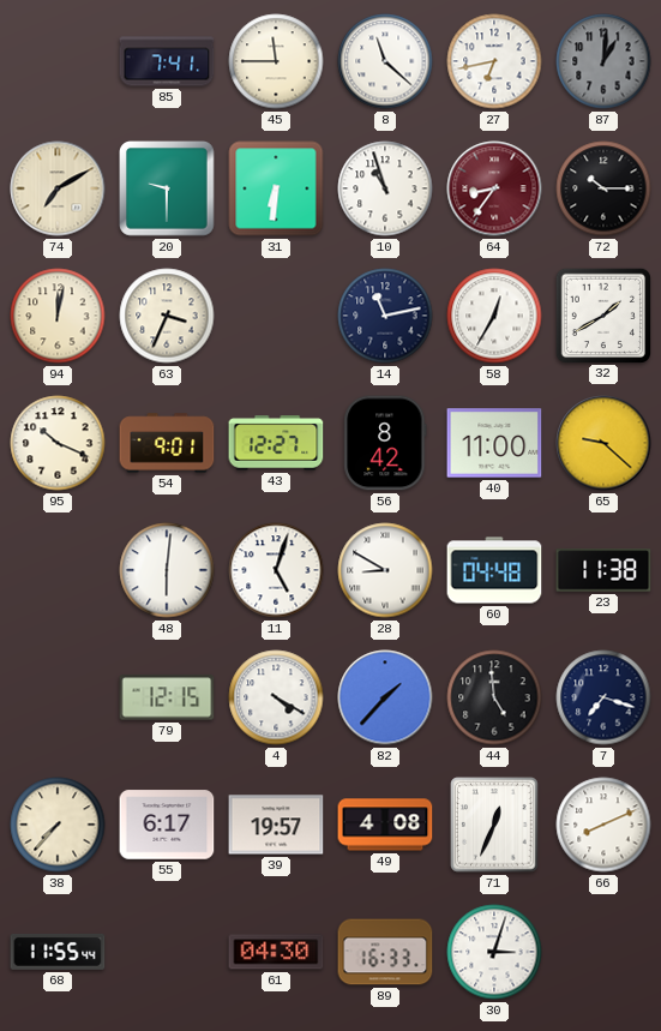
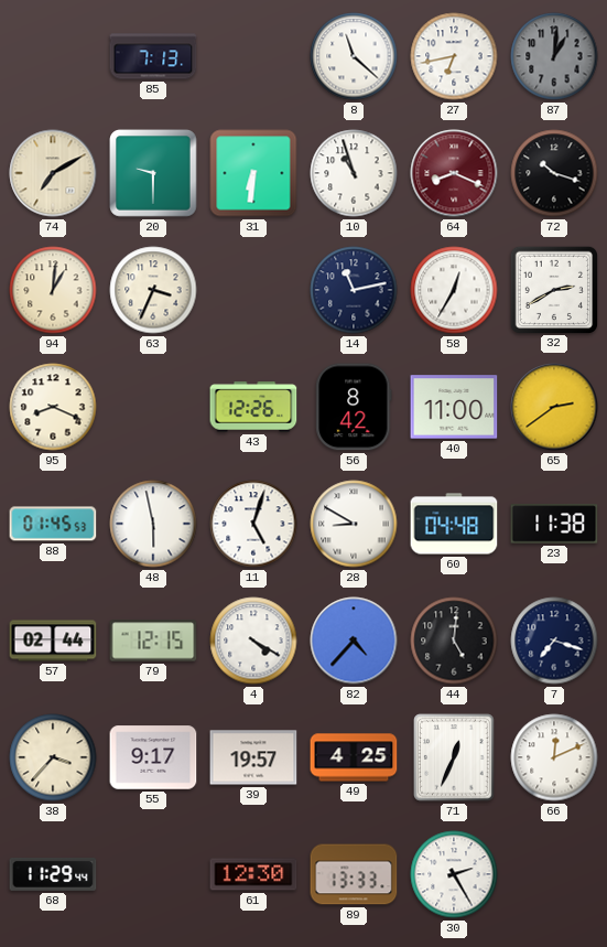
85: 7:41 -> 7:13
45: 11:45 -> none
64: 8:36 -> 8:19
72: 10:15 -> 10:18
94: 12:02 -> 1:01
32: 1:40 -> 2:40
95: 10:19 -> 8:19
54: 9:01 -> none
43: 12:27 -> 12:26
65: 9:22 -> 2:39
88: none -> 01:45
48: 6:01 -> 5:58
57: none -> 02:44
82: 1:37 -> 4:37
44: 4:59 -> 5:01
38: 7:37 -> 3:37
55: 6:17 -> 9:17
49: 4:08 -> 4:25
66: 8:11 -> 12:11
68: 11:55 -> 11:29
61: 04:30 -> 12:30
89: 16:33 -> 13:33
30: 3:03 -> 2:25
